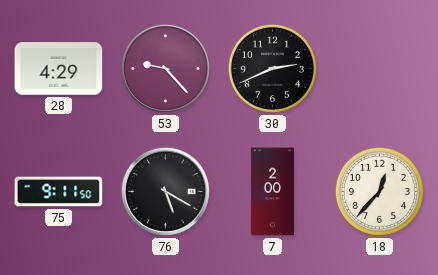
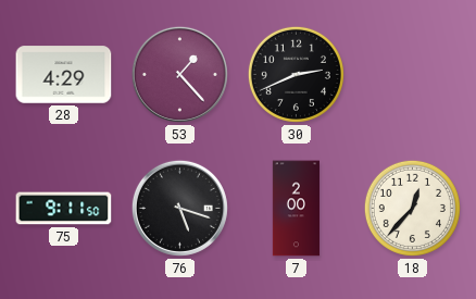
53: 9:23 -> 1:23
76: 5:20 -> 5:18
